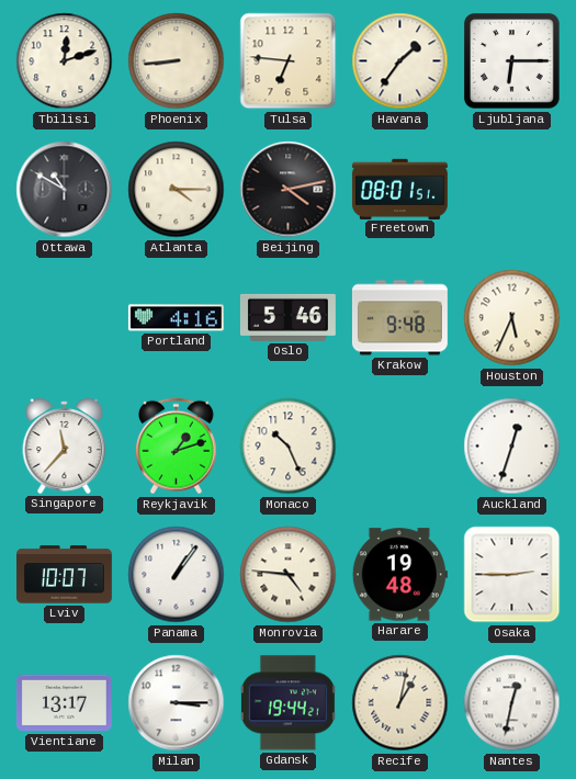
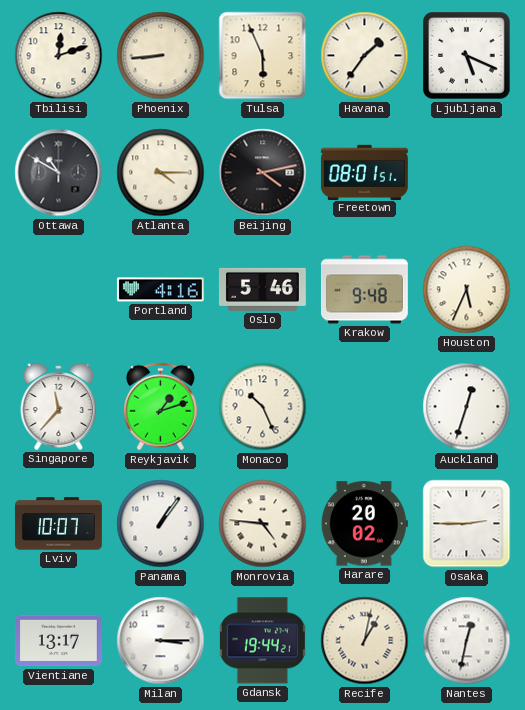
Tulsa: 6:46 -> 5:56
Ljubljana: 6:15 -> 5:19
Harare: 19:48 -> 20:02
